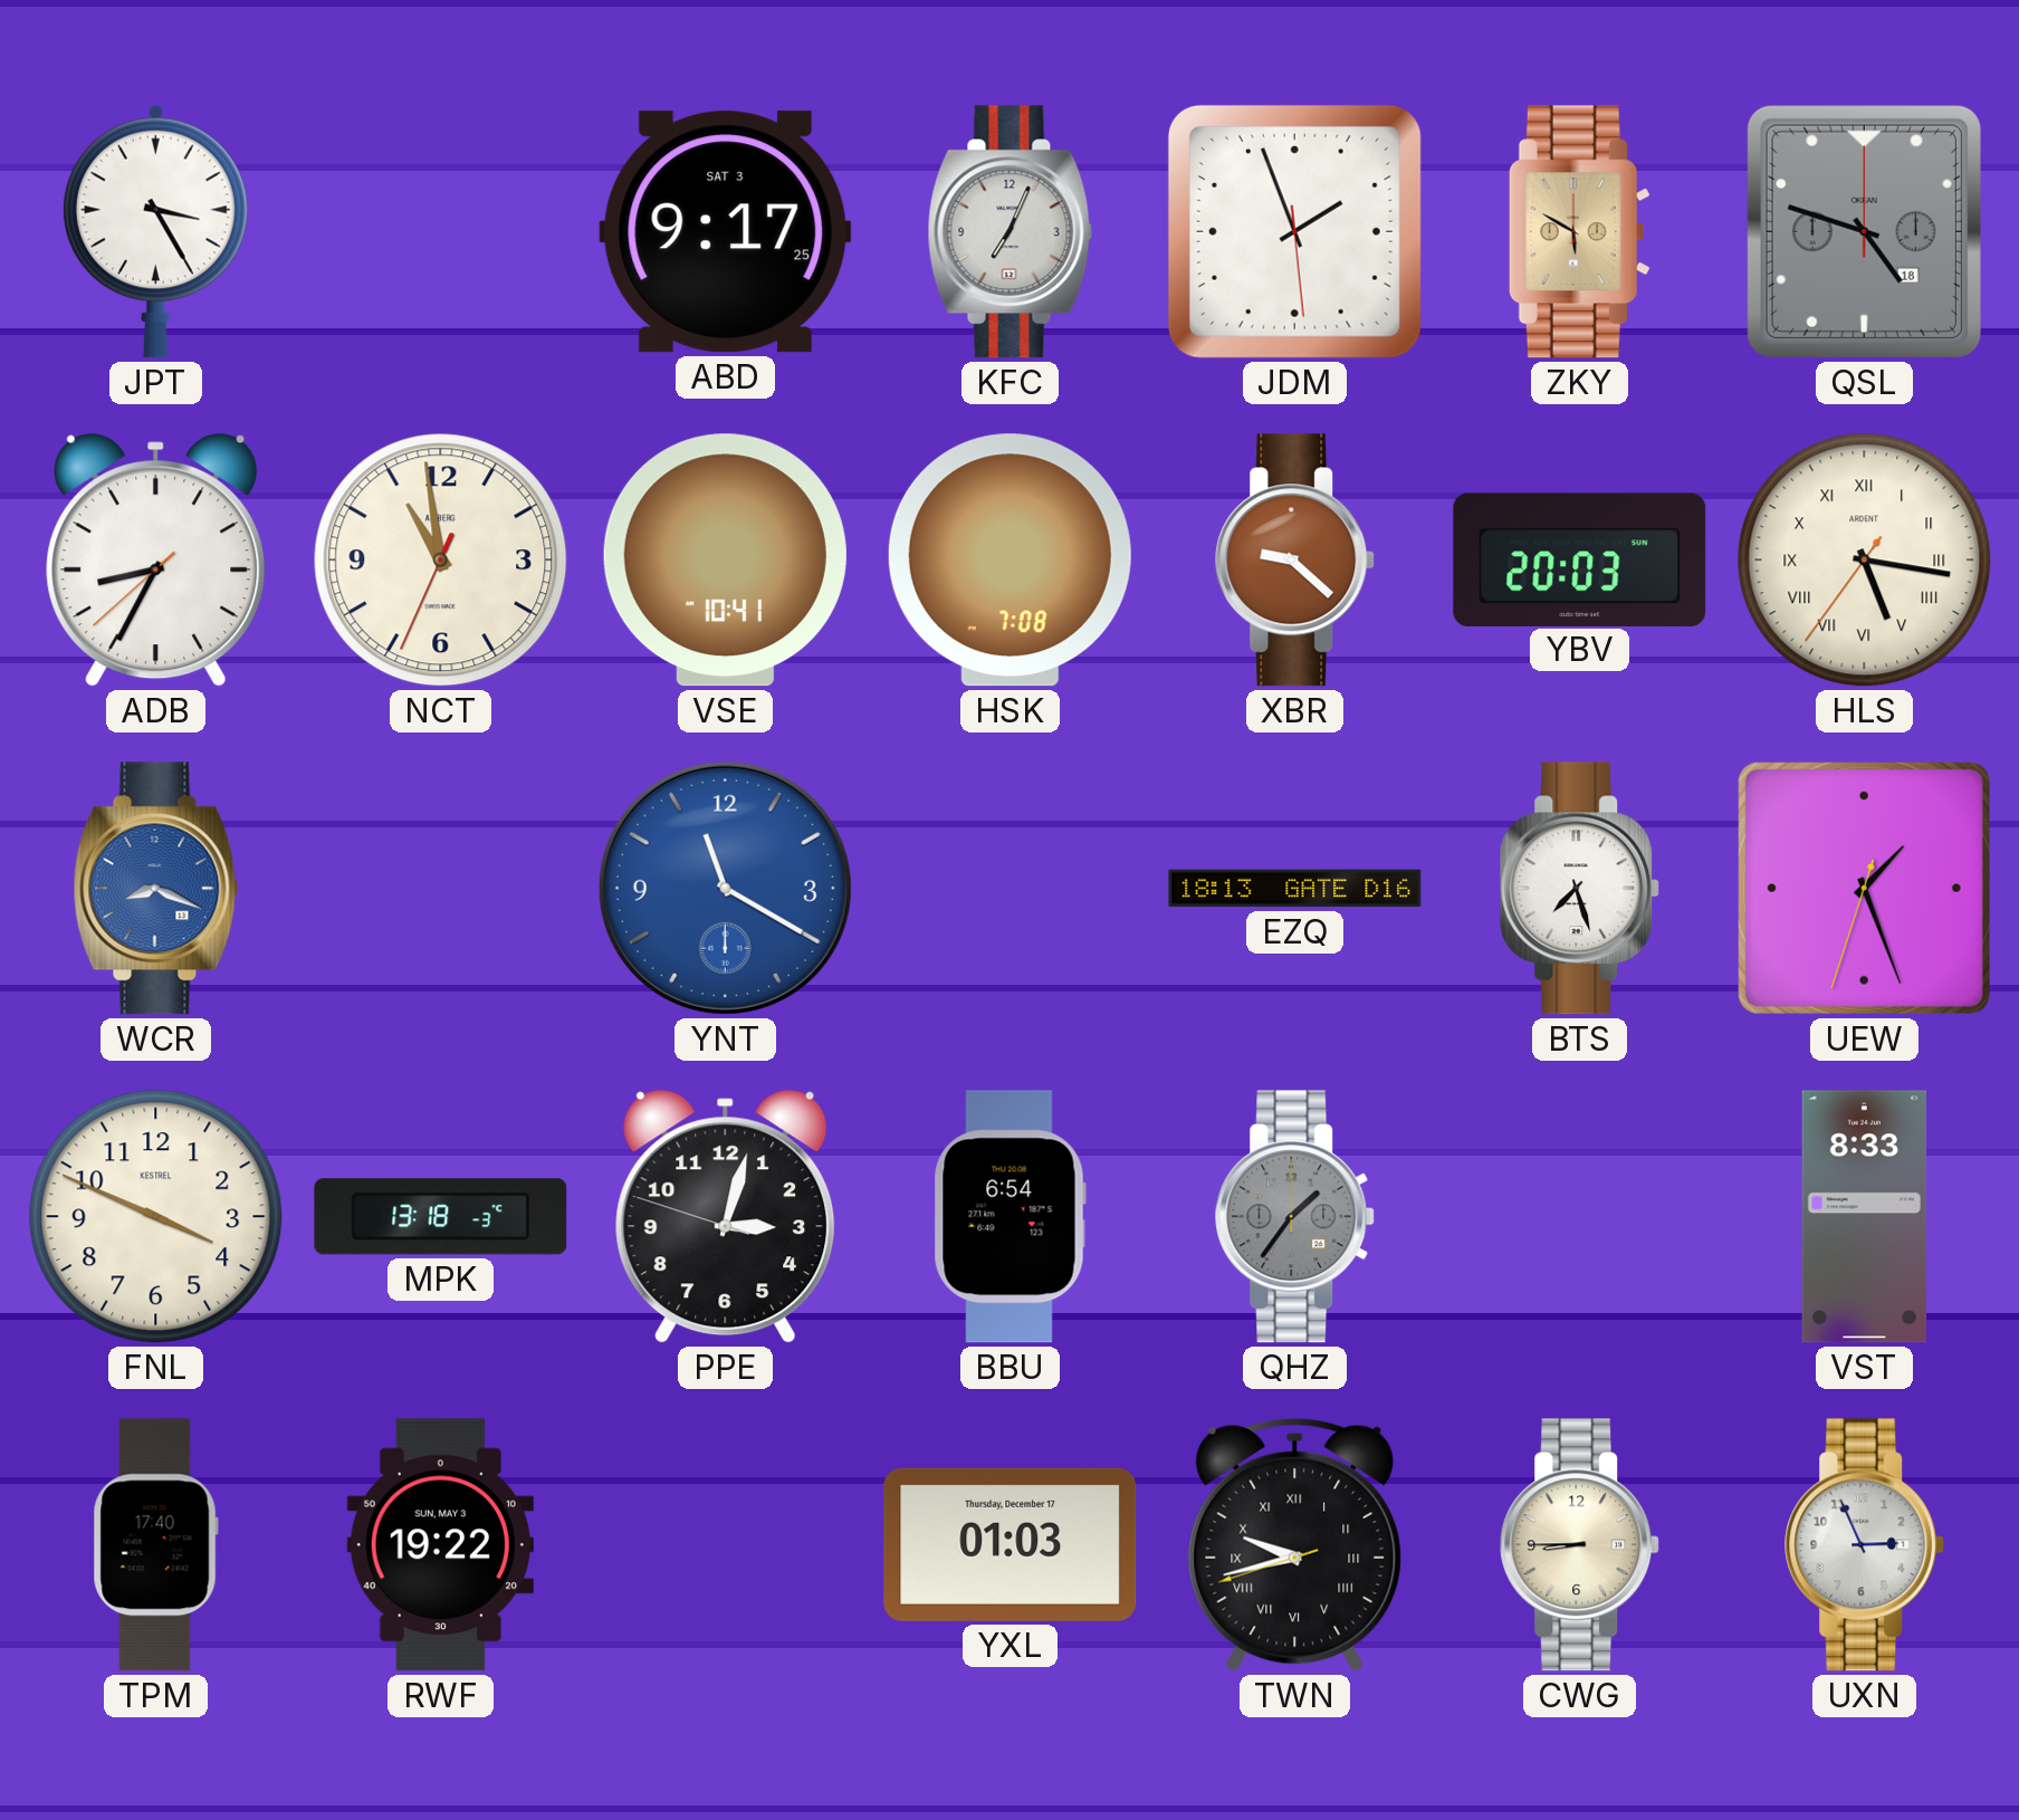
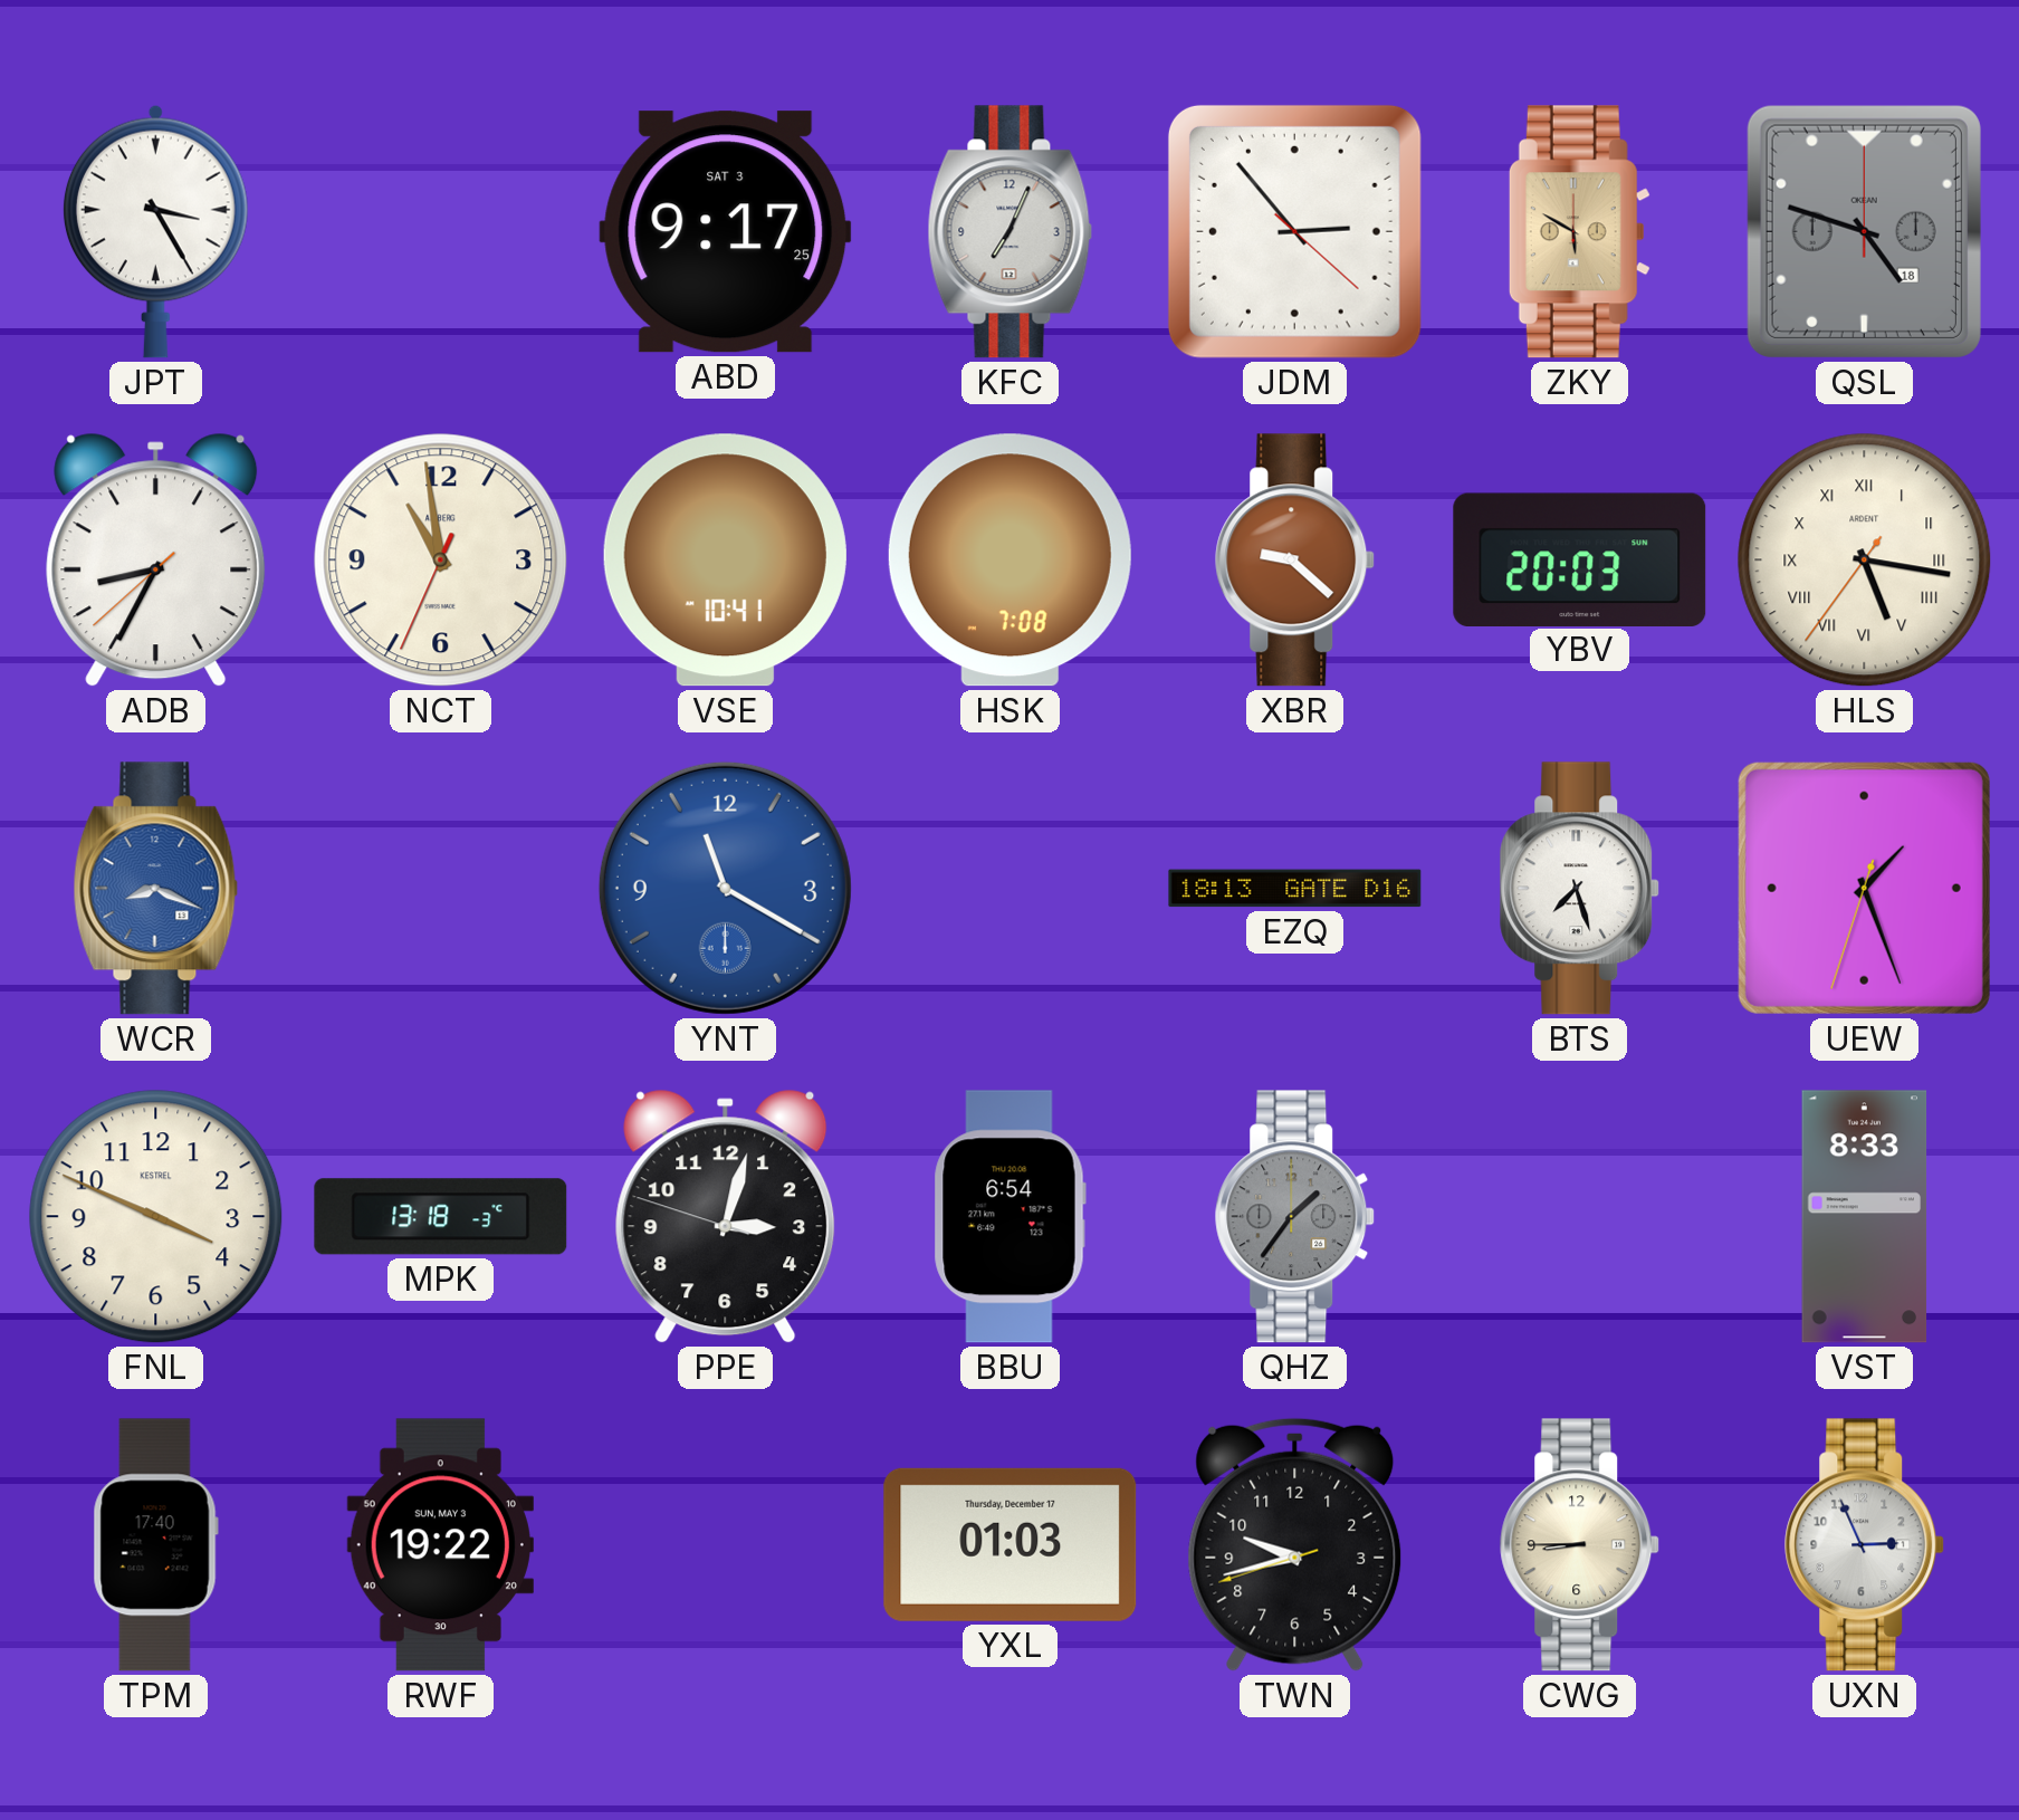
JDM: 1:56 -> 2:53
TWN numerals: Roman -> Arabic
